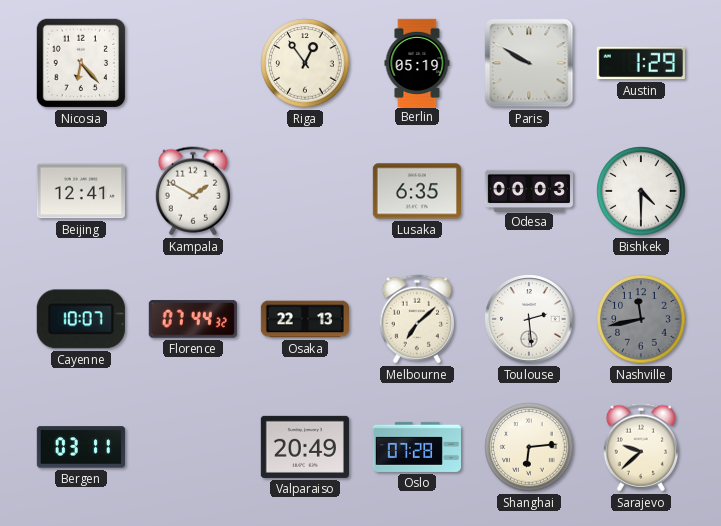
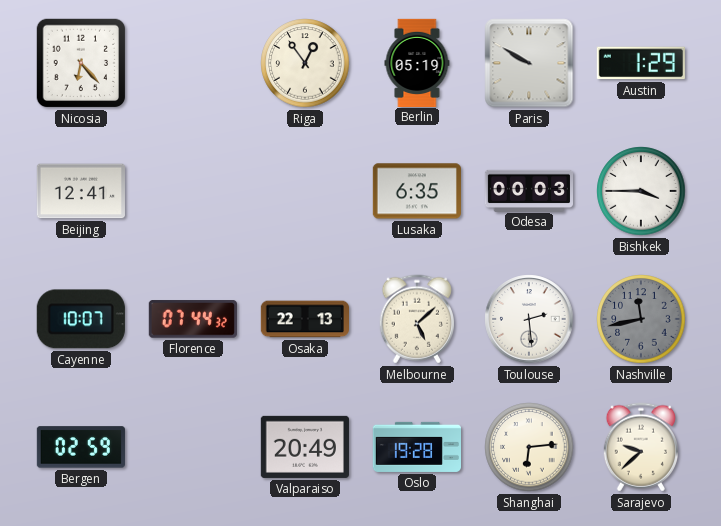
Kampala: 1:50 -> none
Bishkek: 4:30 -> 3:45
Melbourne: 7:08 -> 5:08
Bergen: 03:11 -> 02:59
Oslo: 07:28 -> 19:28
